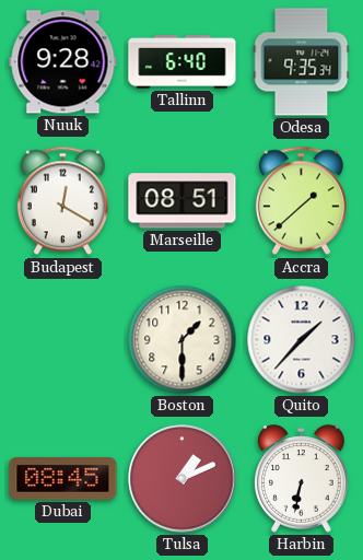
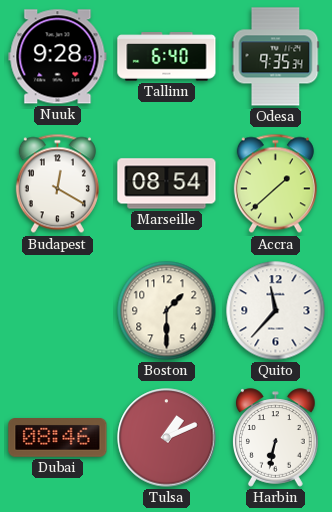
Marseille: 08:51 -> 08:54
Quito: 1:37 -> 11:37
Dubai: 08:45 -> 08:46
